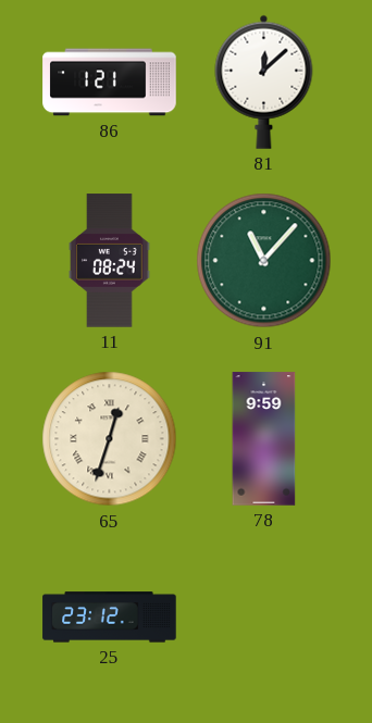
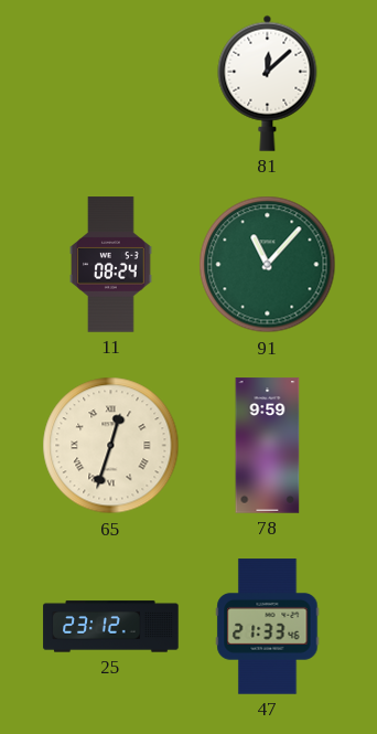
86: 1:21 -> none
47: none -> 21:33
